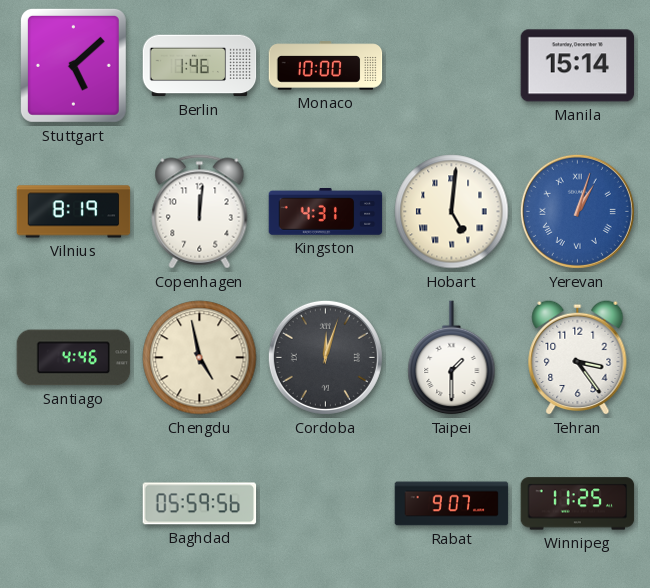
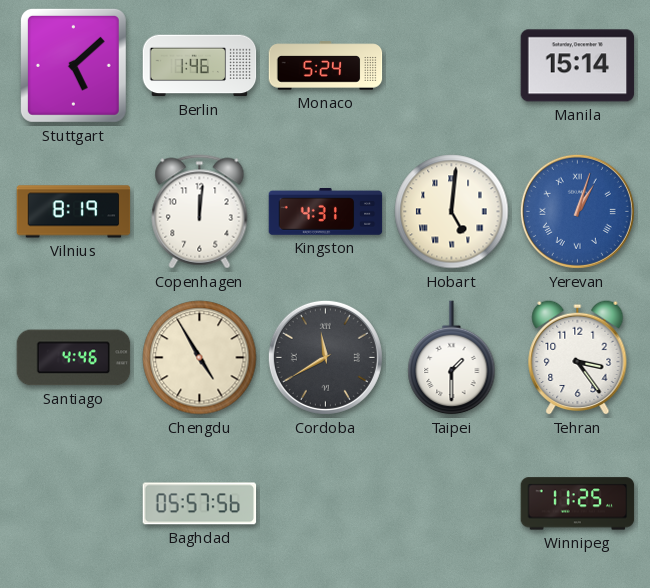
Monaco: 10:00 -> 5:24
Chengdu: 4:58 -> 4:55
Cordoba: 12:03 -> 11:40
Baghdad: 05:59 -> 05:57
Rabat: 9:07 -> none
